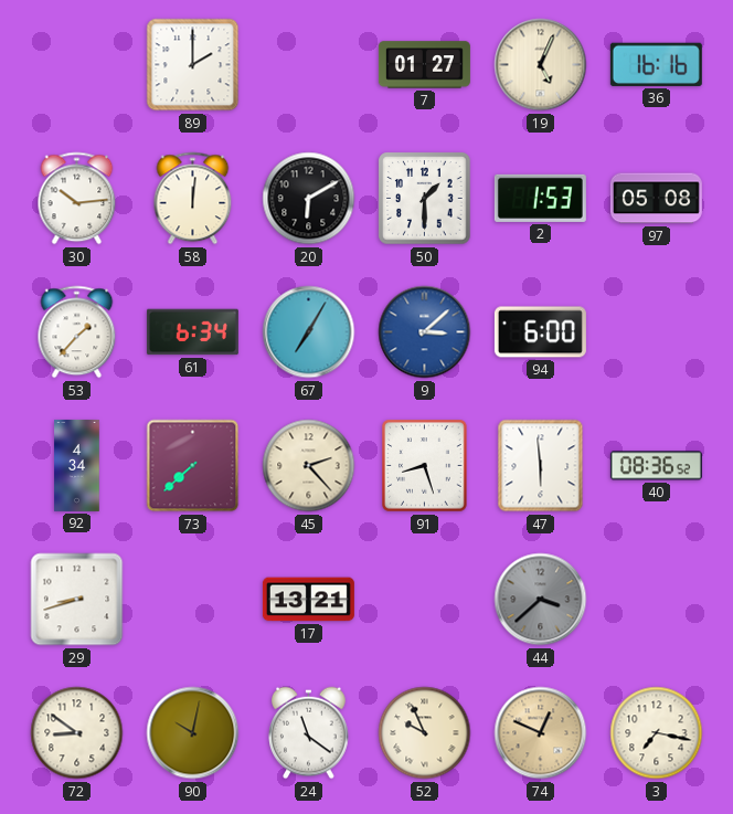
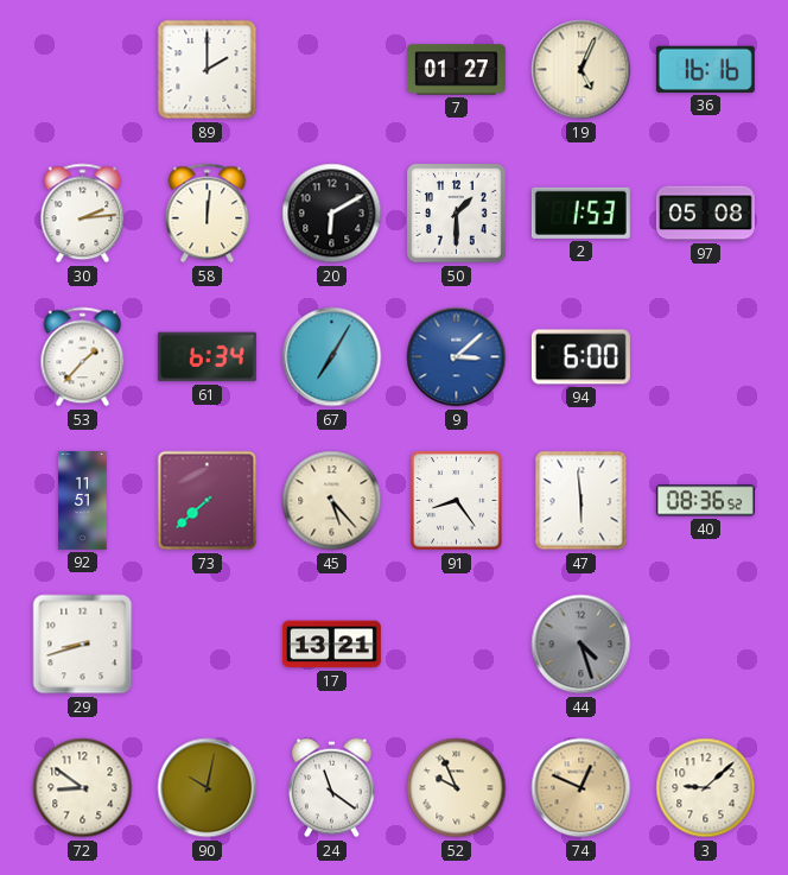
30: 10:14 -> 2:14
92: 4:34 -> 11:51
45: 2:23 -> 5:23
91: 8:27 -> 8:24
44: 3:38 -> 4:27
3: 7:17 -> 9:08
